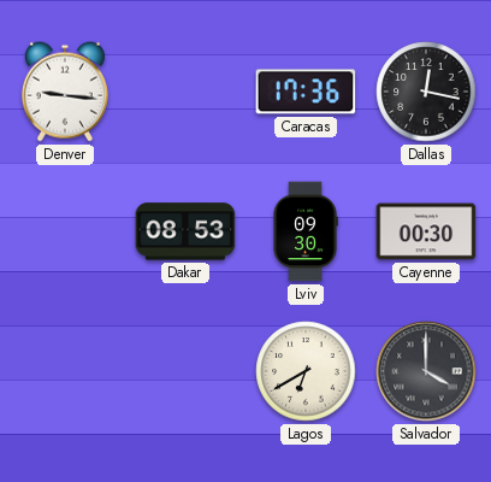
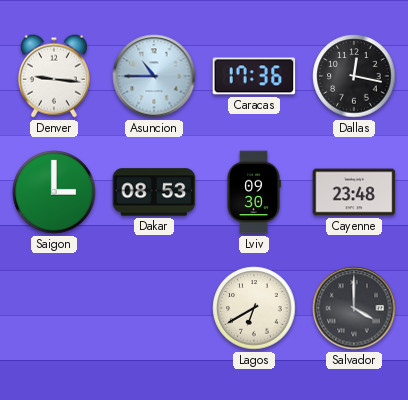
Asuncion: none -> 10:45
Saigon: none -> 3:00
Cayenne: 00:30 -> 23:48
